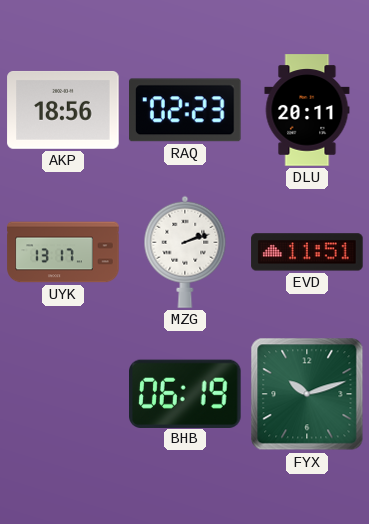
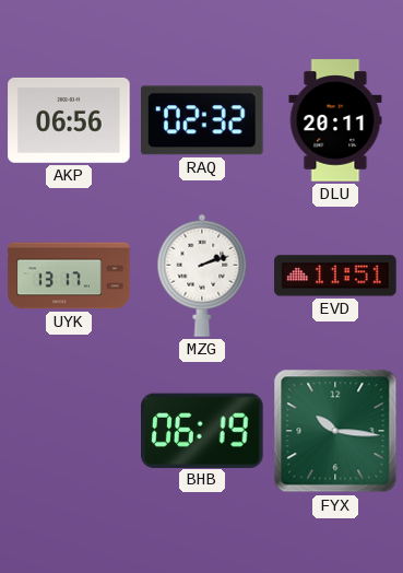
AKP: 18:56 -> 06:56
RAQ: 02:23 -> 02:32
FYX: 10:12 -> 10:16
